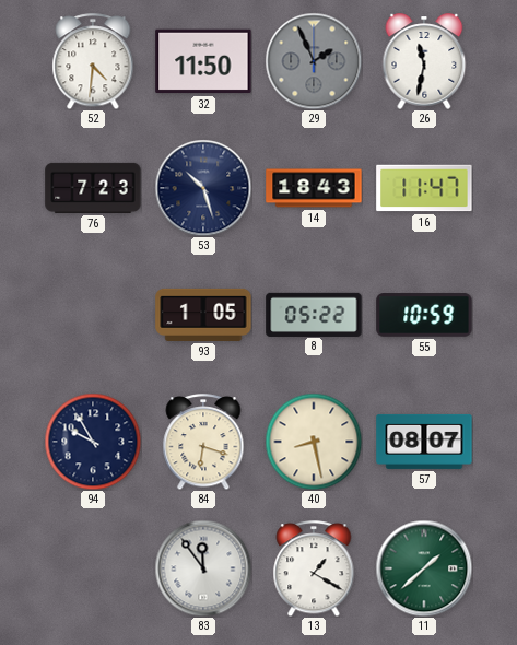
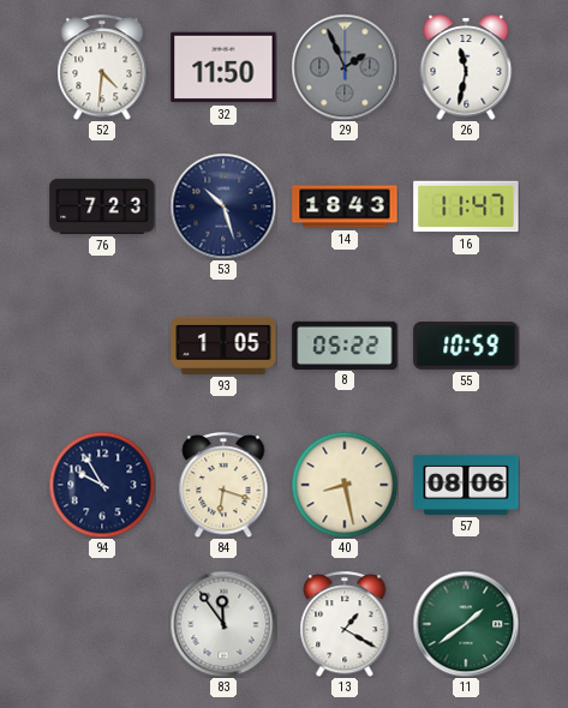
57: 08:07 -> 08:06
11: 1:38 -> 1:39
